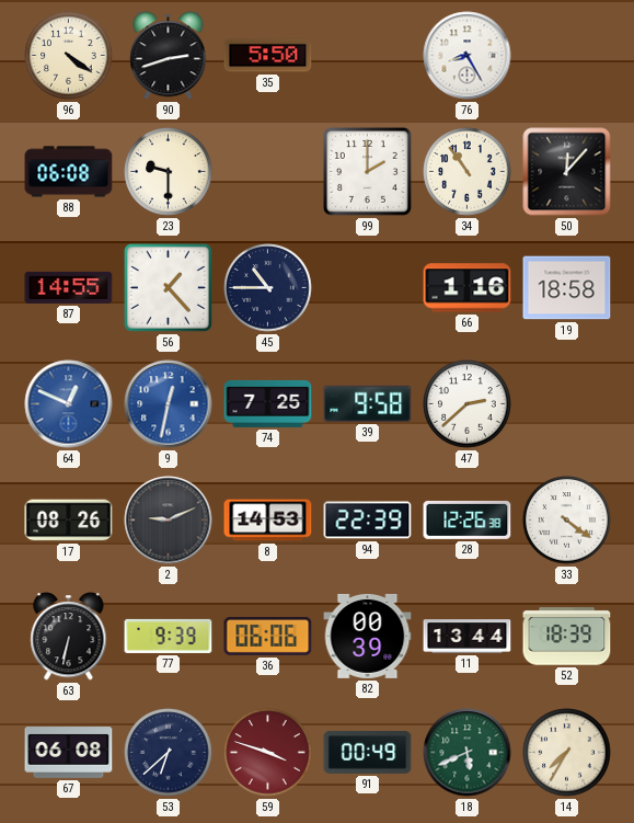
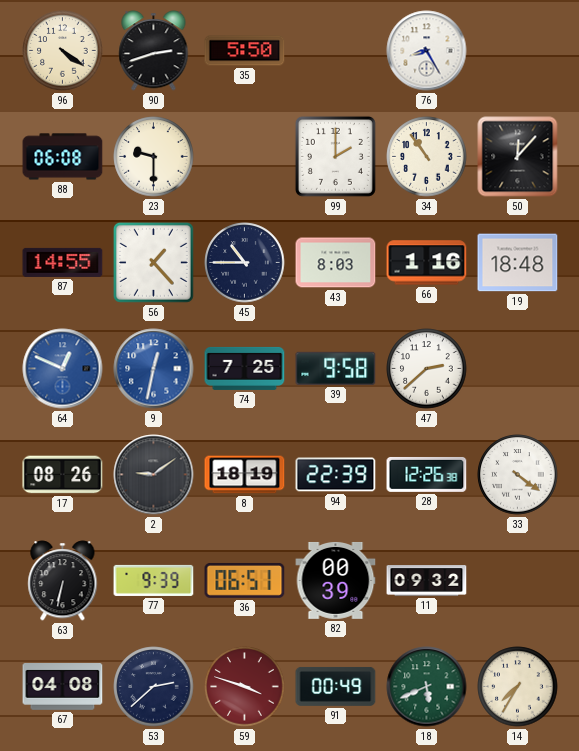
43: none -> 8:03
19: 18:58 -> 18:48
2: 9:11 -> 9:09
8: 14:53 -> 18:19
36: 06:06 -> 06:51
11: 13:44 -> 09:32
52: 18:39 -> none
67: 06:08 -> 04:08
53: 6:38 -> 2:38
